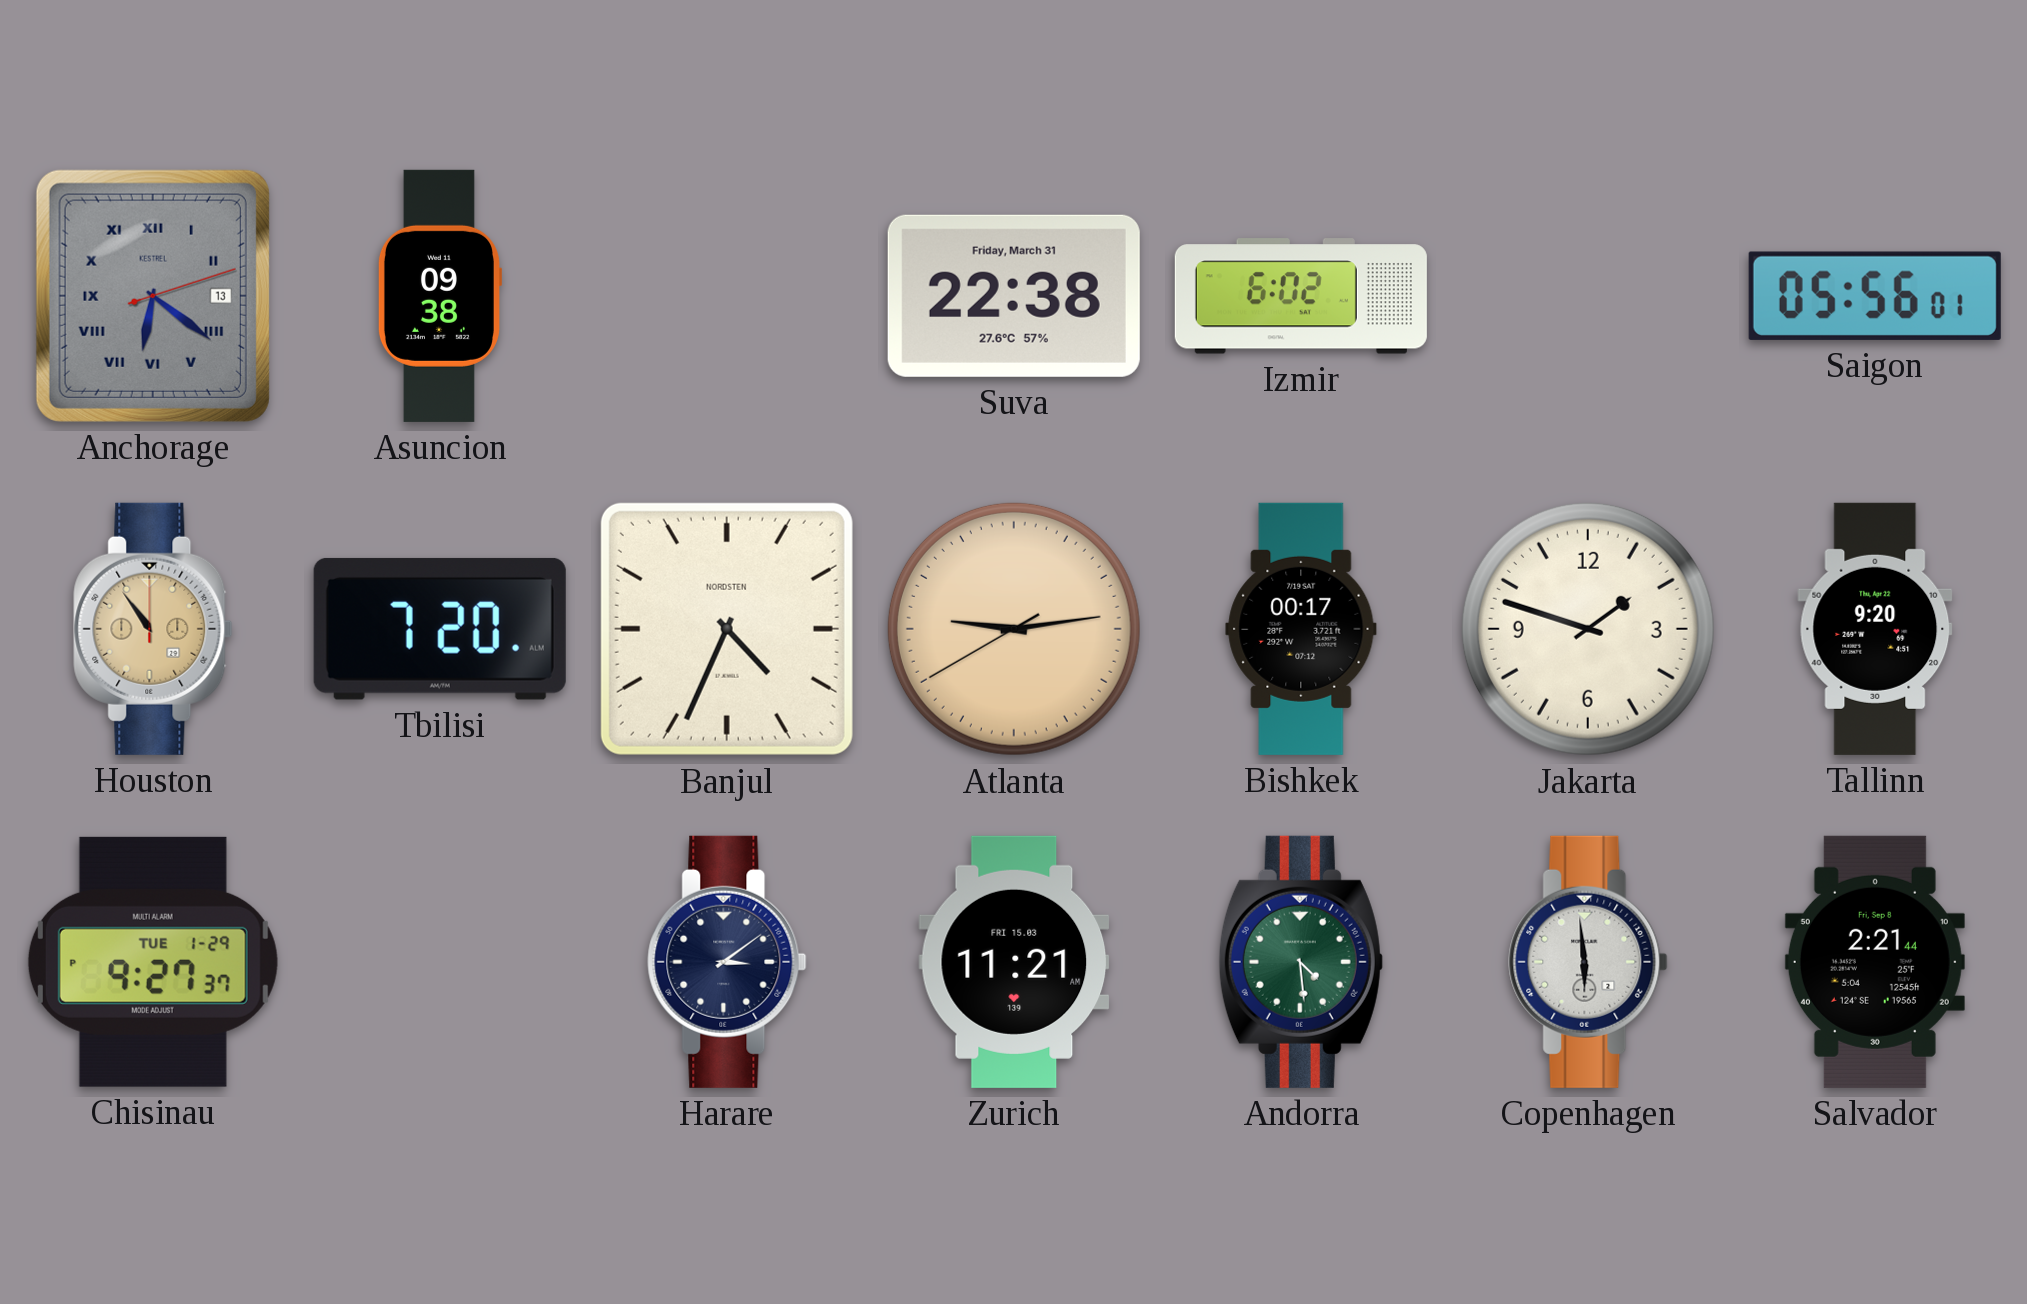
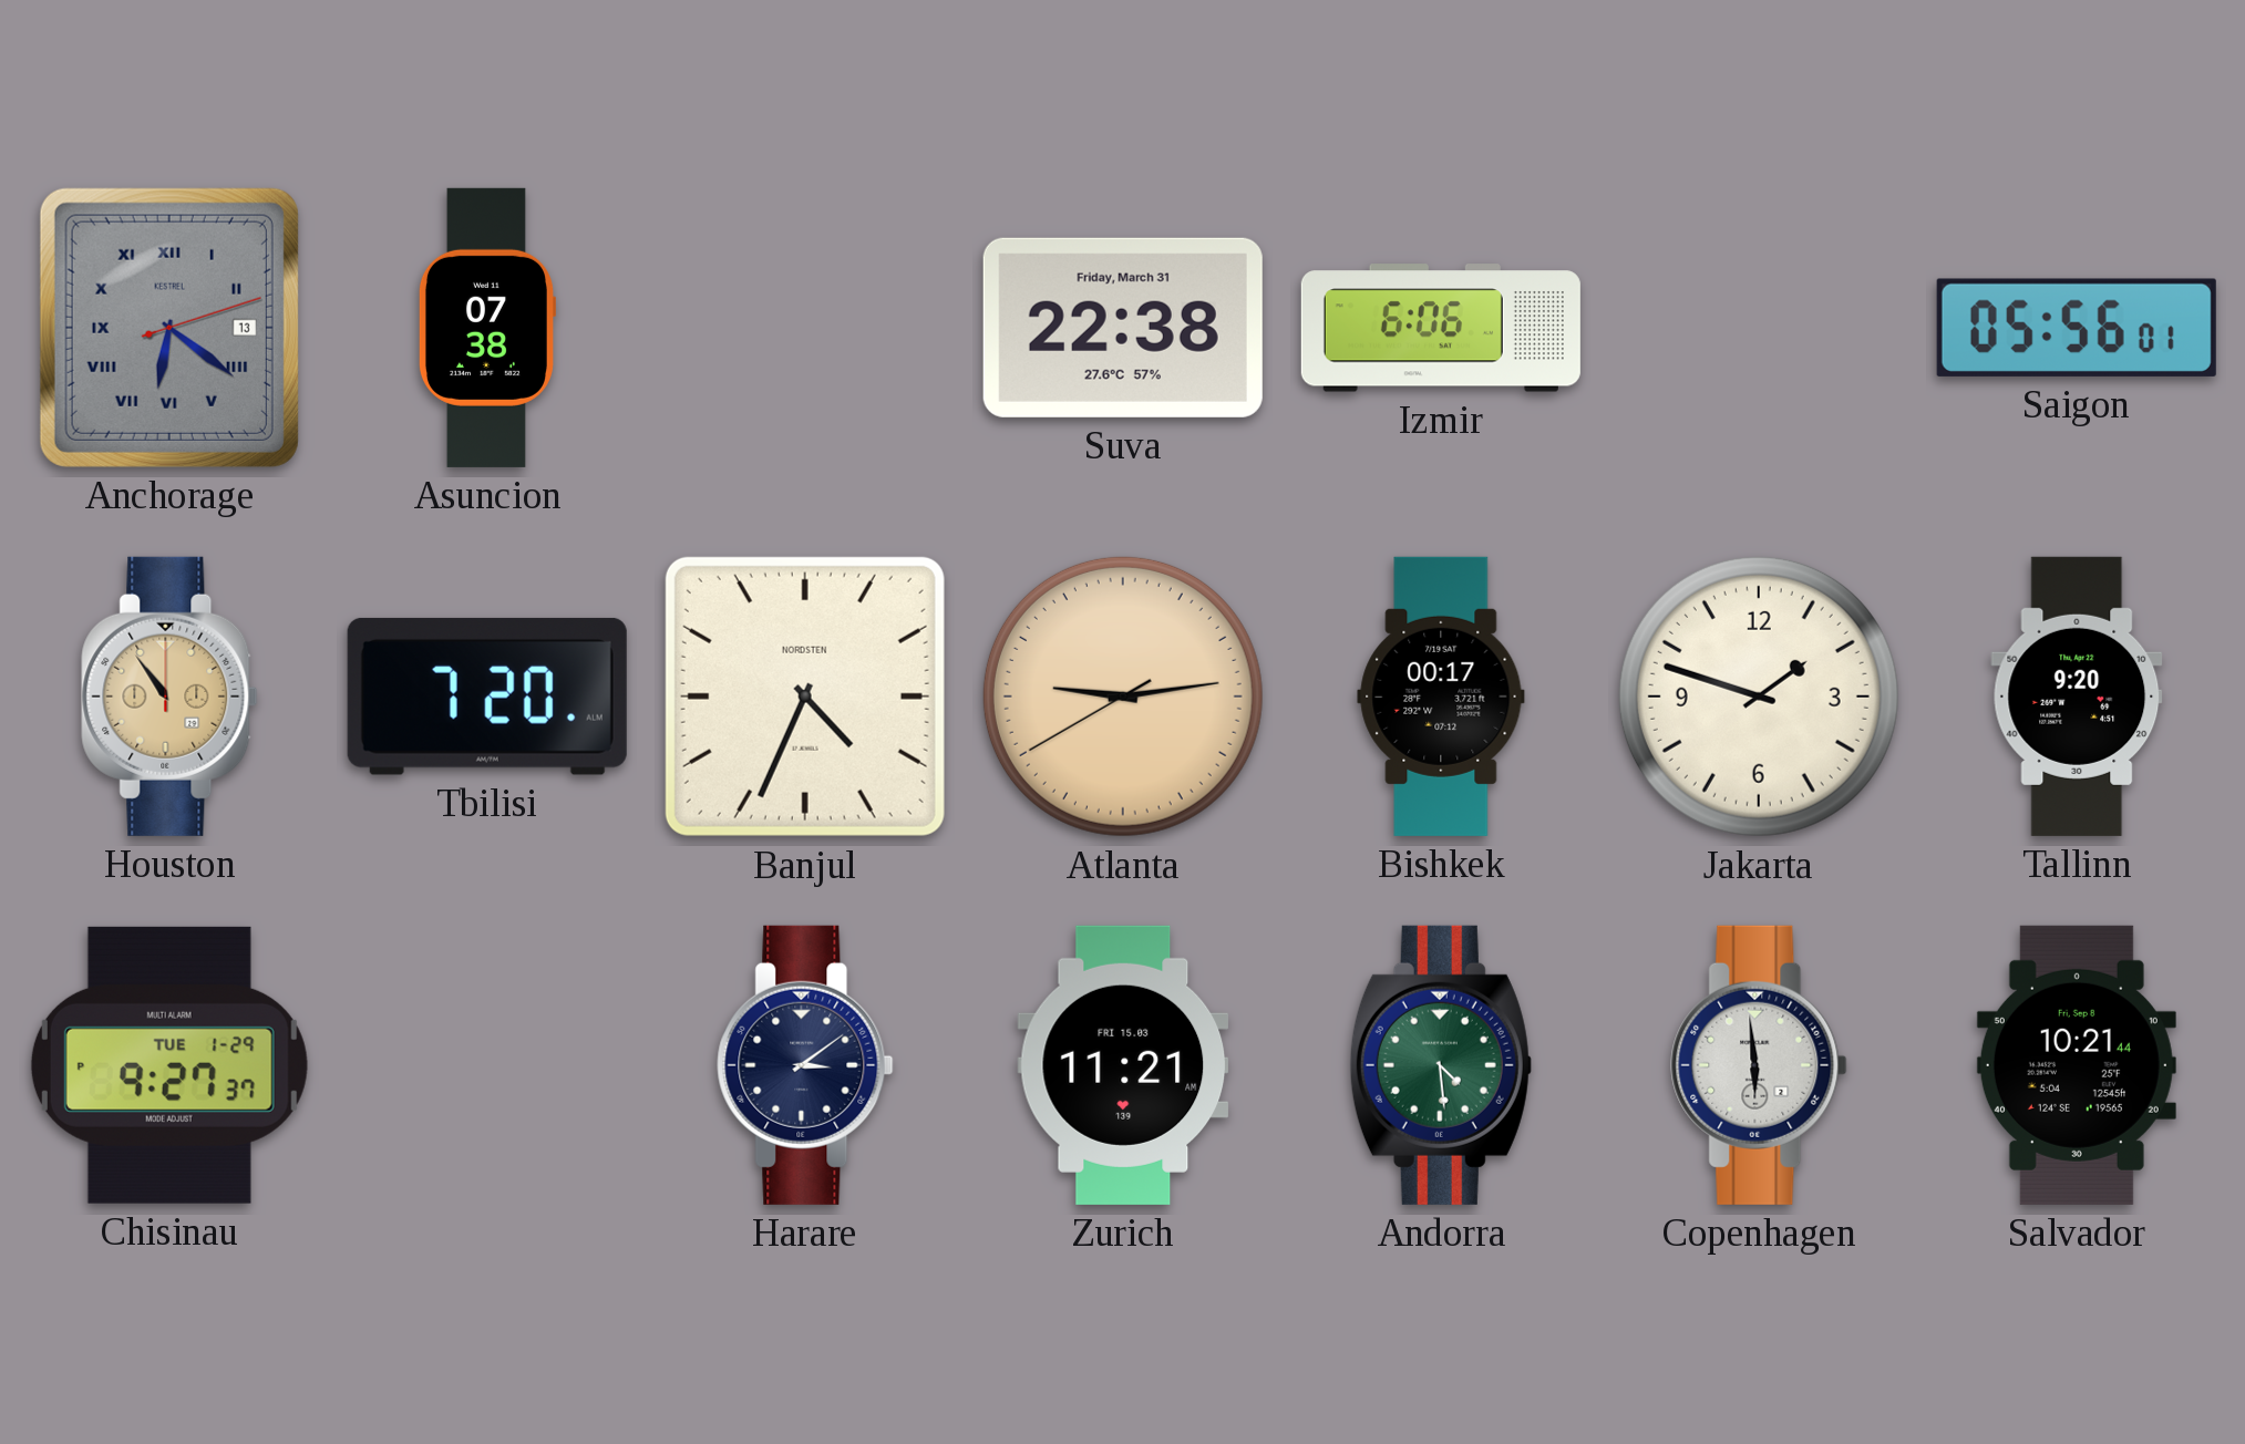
Asuncion: 09:38 -> 07:38
Izmir: 6:02 -> 6:06
Salvador: 2:21 -> 10:21
